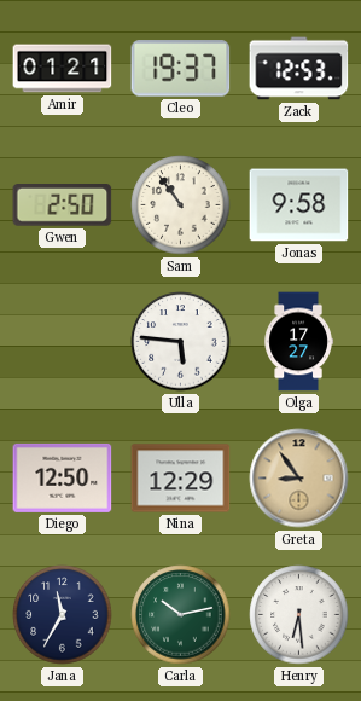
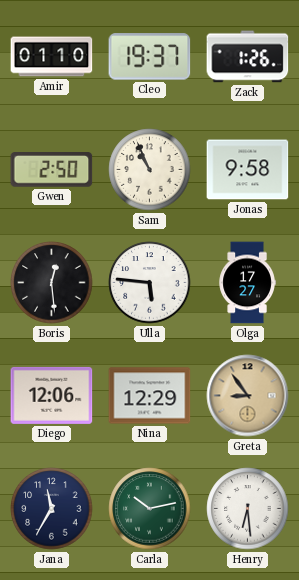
Amir: 01:21 -> 01:10
Zack: 12:53 -> 1:26
Sam: 10:54 -> 10:56
Boris: none -> 12:29
Diego: 12:50 -> 12:06
